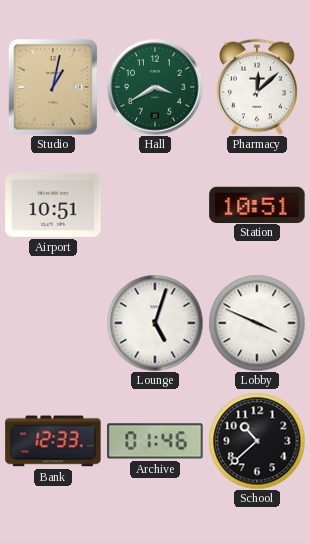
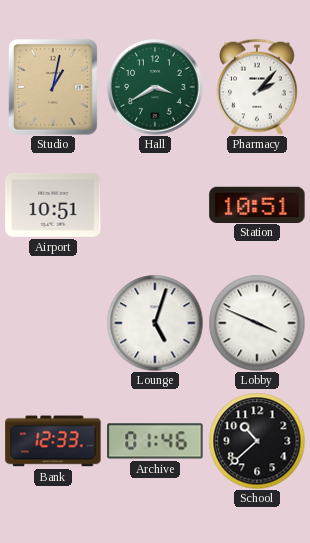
Pharmacy: 12:08 -> 2:07
